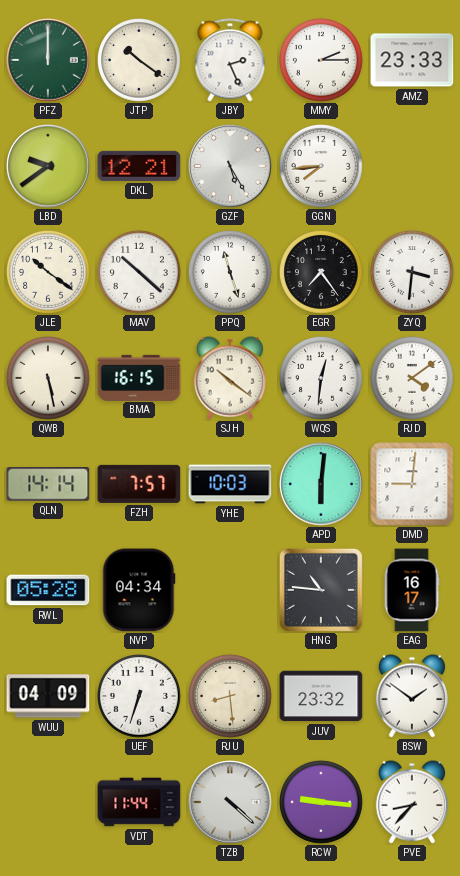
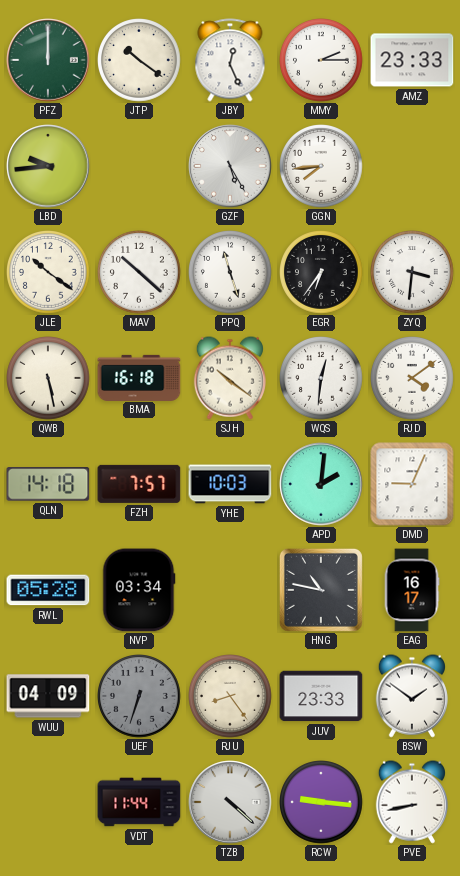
JBY: 2:26 -> 12:26
LBD: 9:39 -> 9:44
DKL: 12:21 -> none
EGR: 7:24 -> 6:36
BMA: 16:15 -> 16:18
QLN: 14:14 -> 14:18
APD: 6:01 -> 2:01
DMD: 9:01 -> 9:04
NVP: 04:34 -> 03:34
HNG: 10:46 -> 10:47
UEF dial: white -> grey
RJU: 8:29 -> 8:24
JUV: 23:32 -> 23:33
PVE: 8:37 -> 8:43
